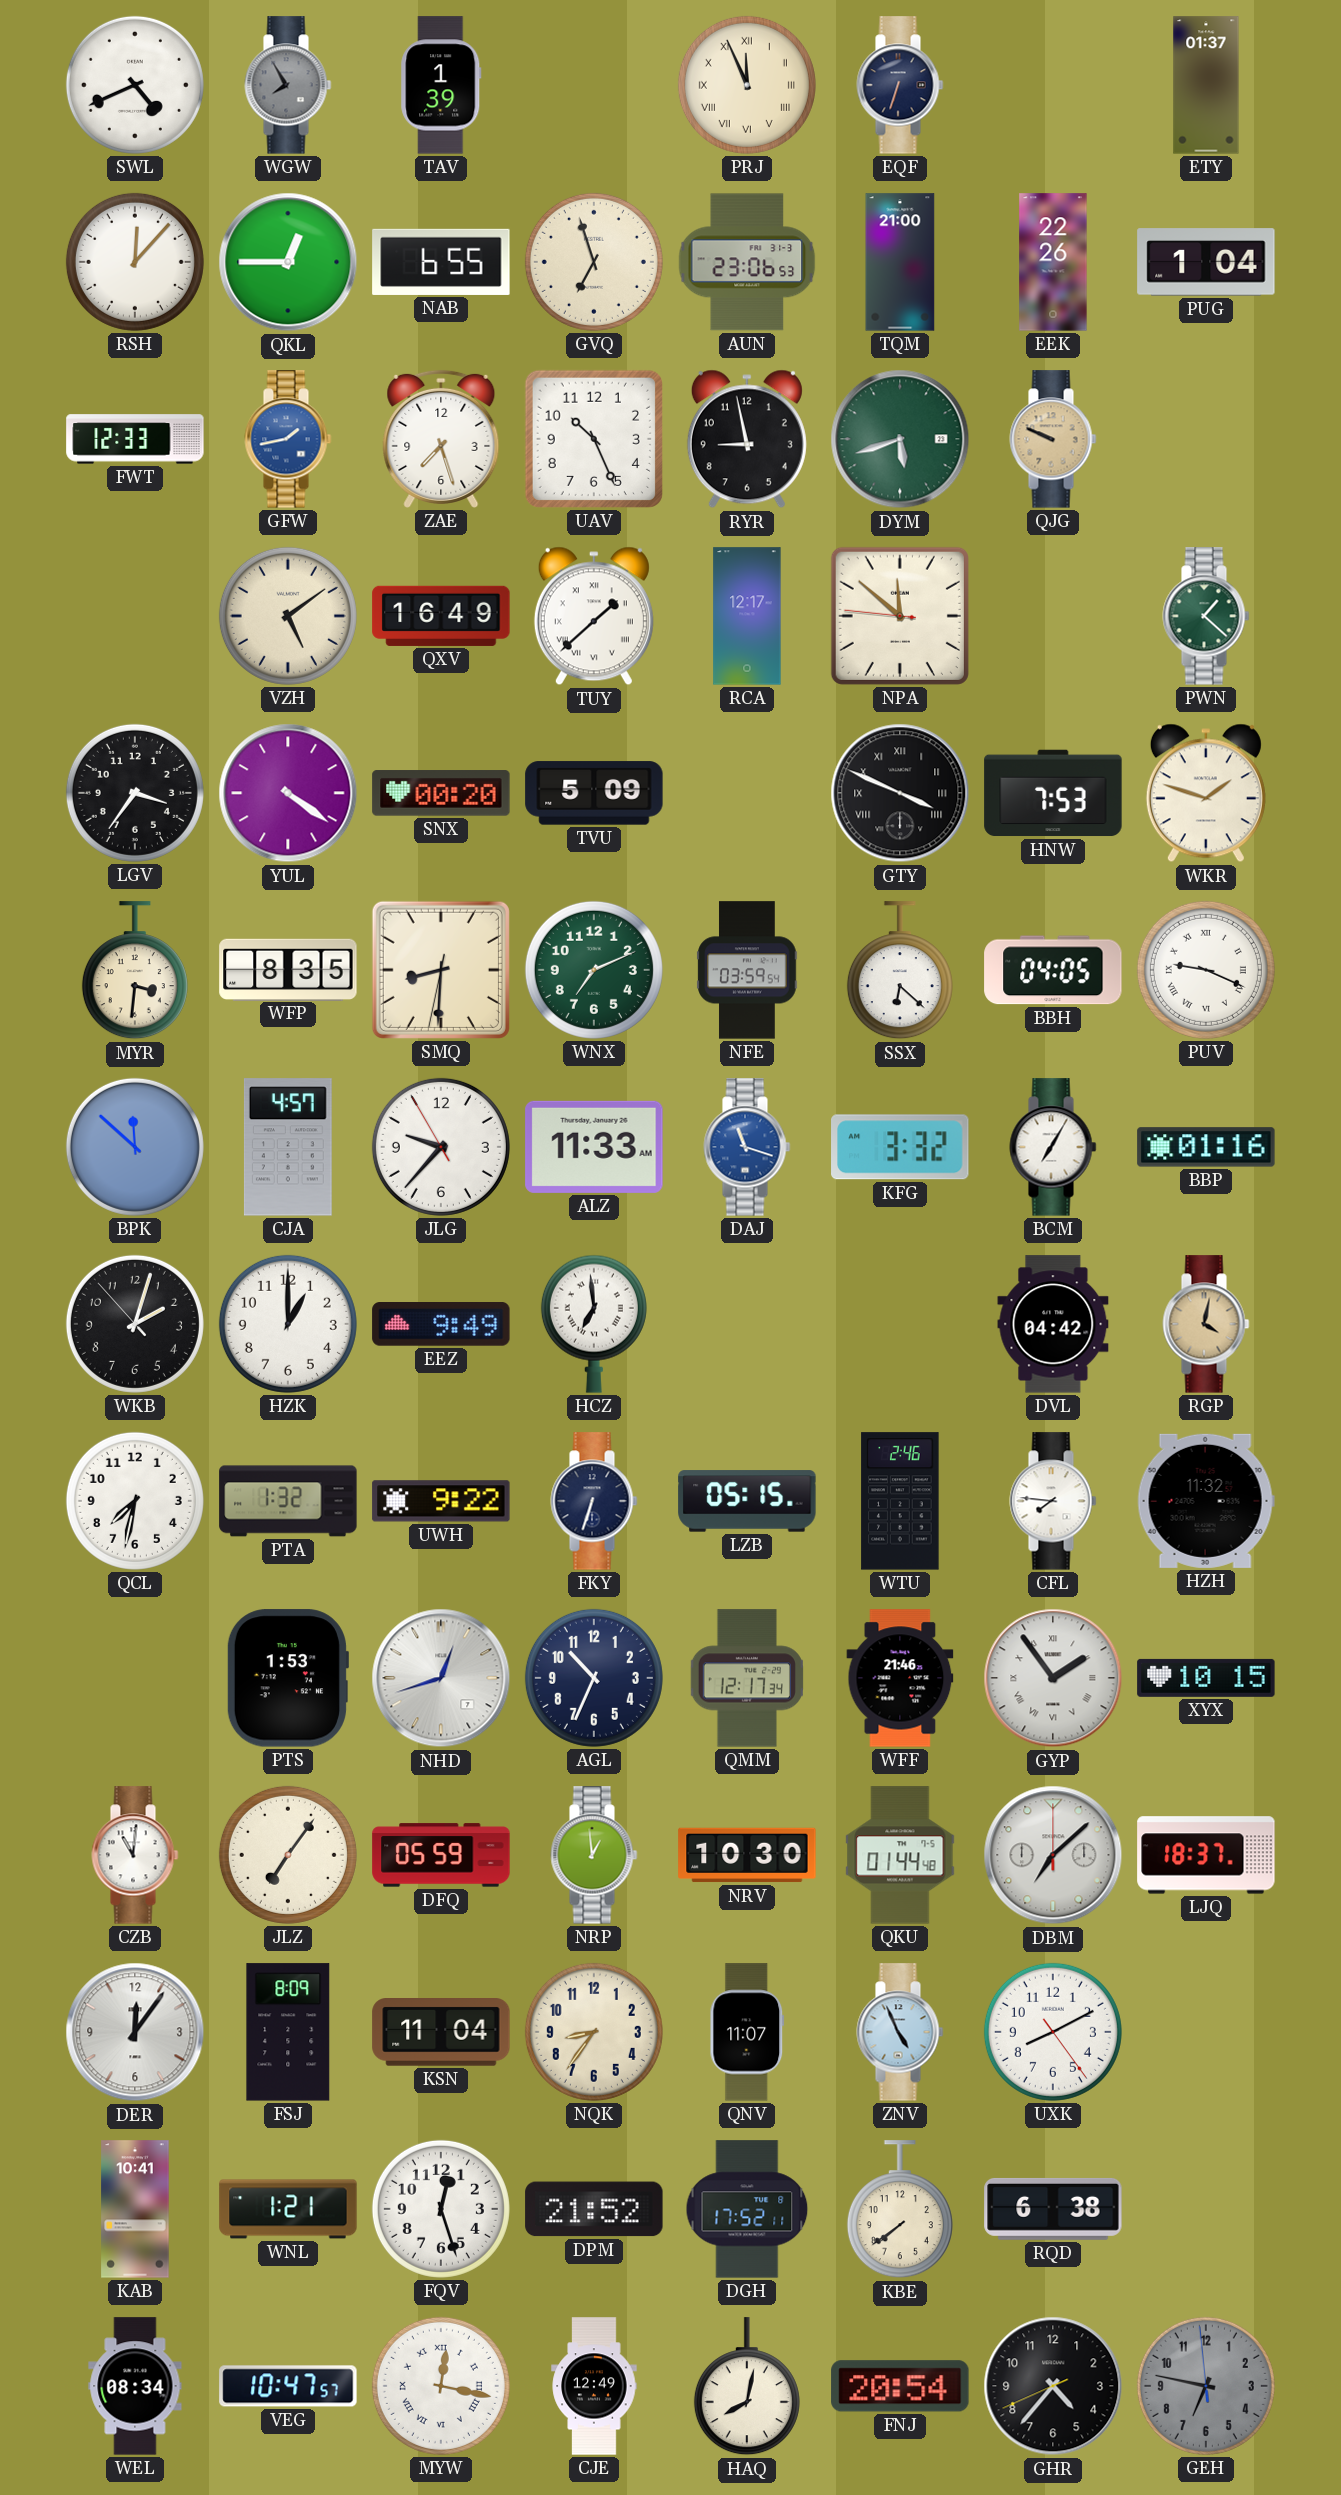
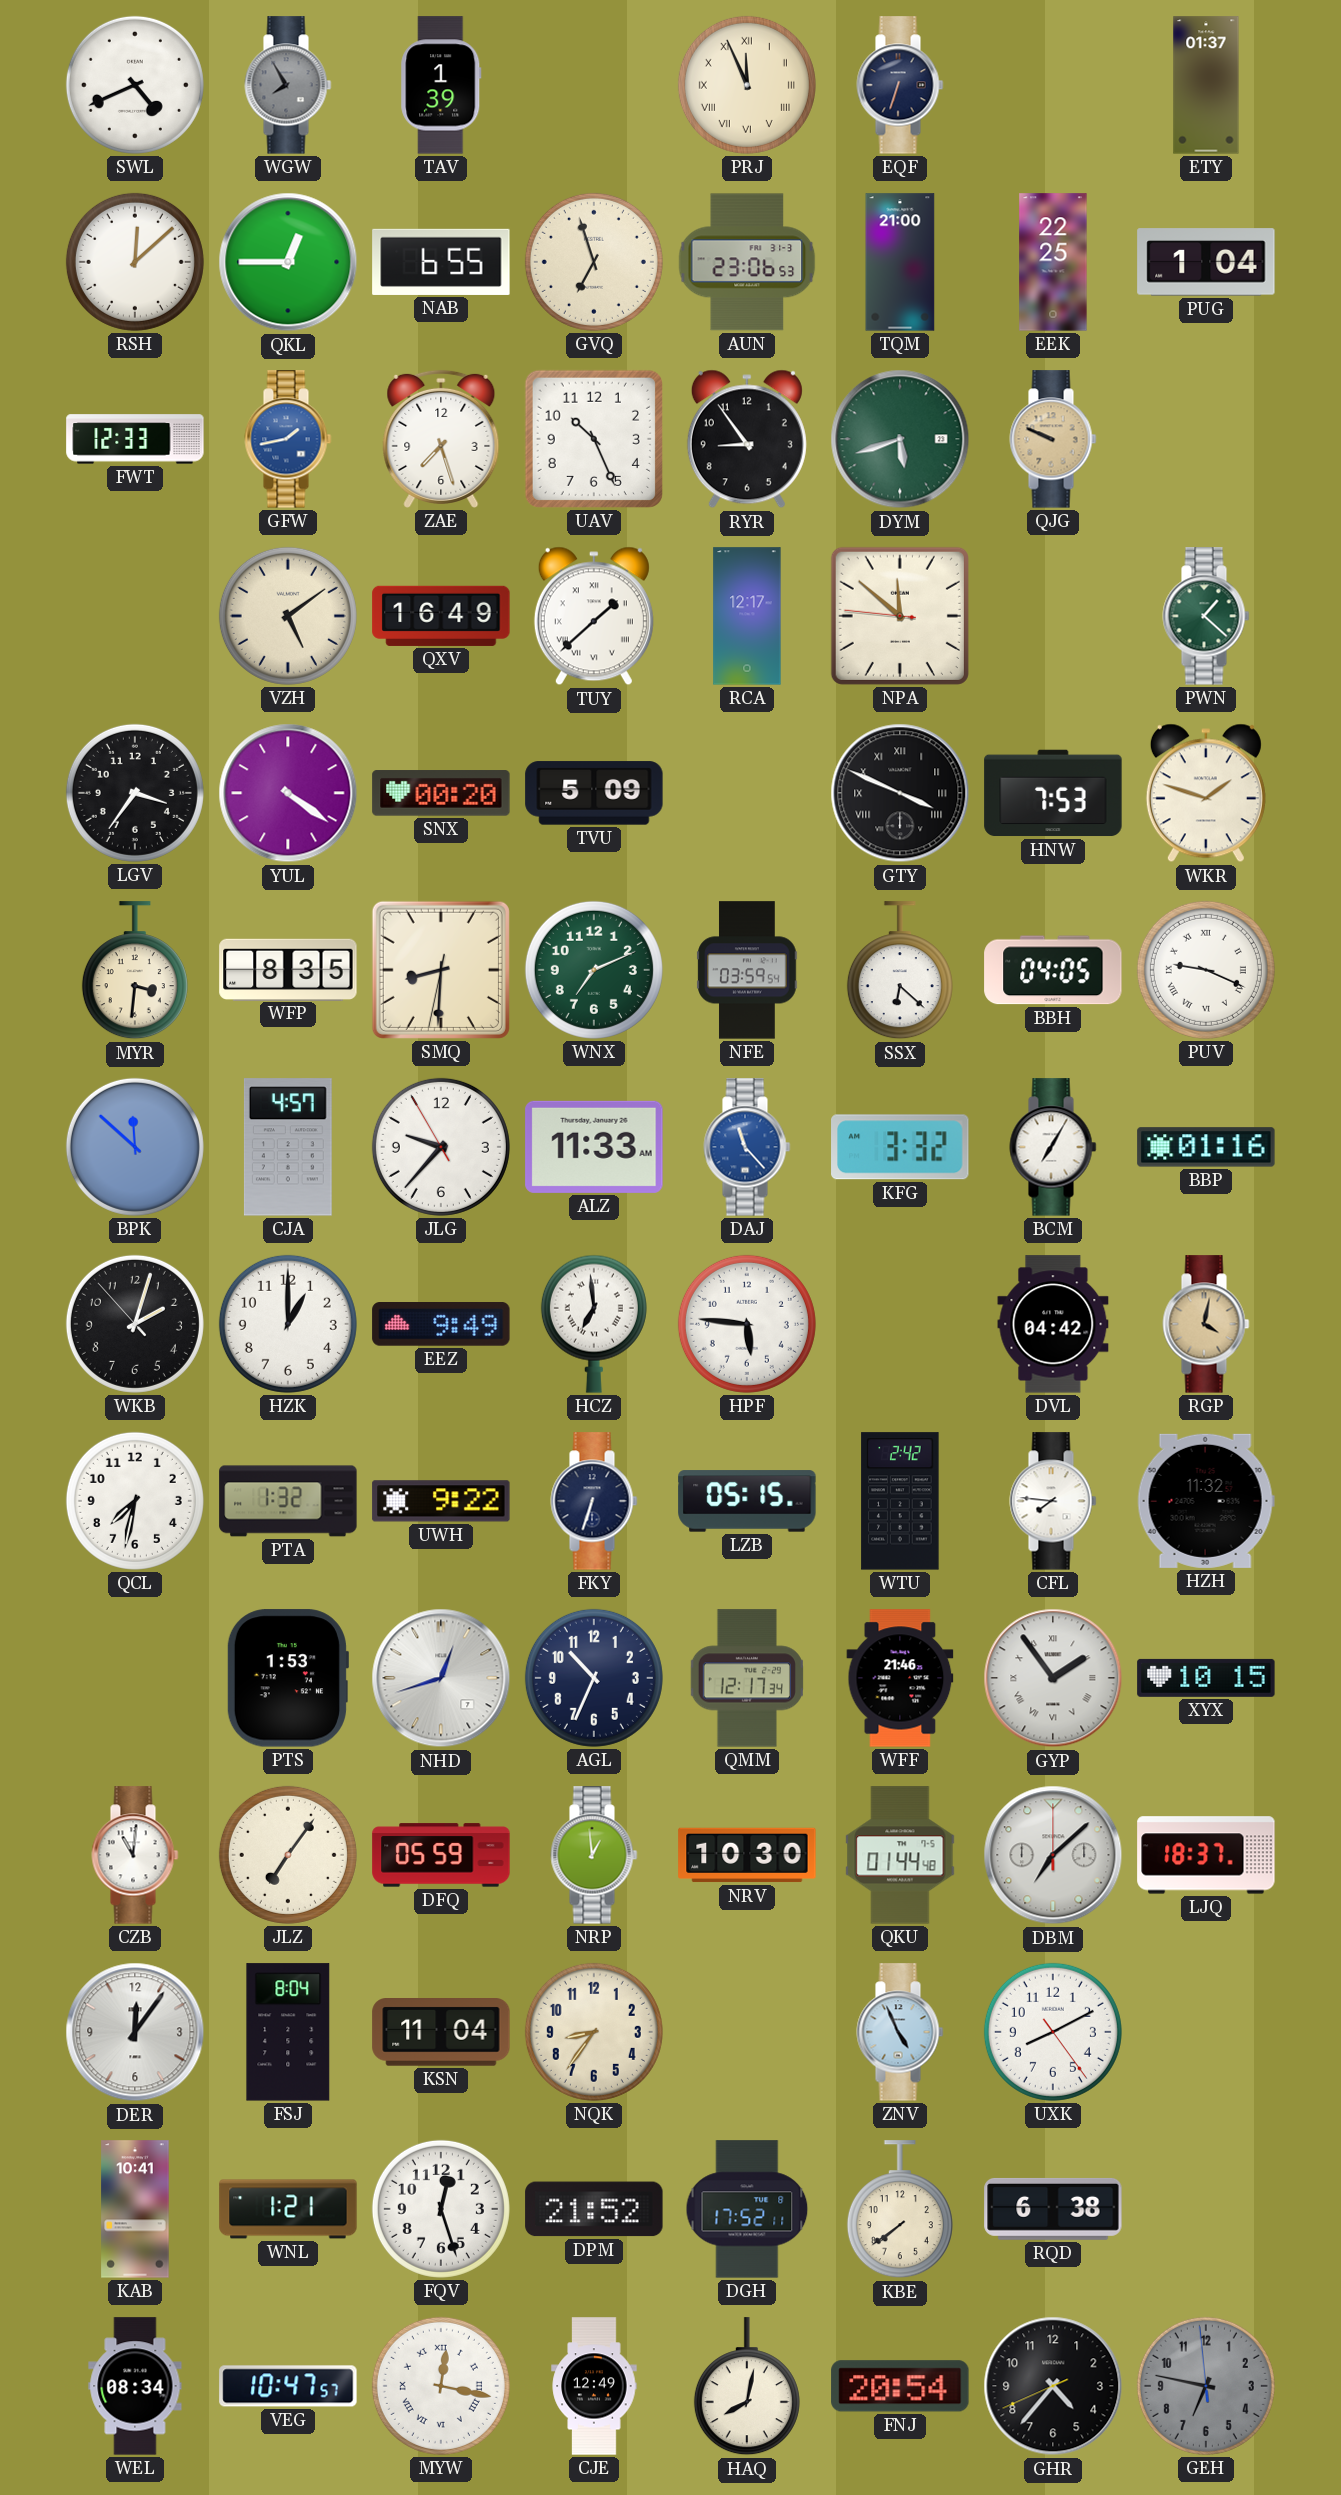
RSH: 12:07 -> 12:08
EEK: 22:26 -> 22:25
RYR: 8:58 -> 8:54
DAJ: 11:18 -> 11:23
HPF: none -> 5:46
WTU: 2:46 -> 2:42
FSJ: 8:09 -> 8:04
QNV: 11:07 -> none
